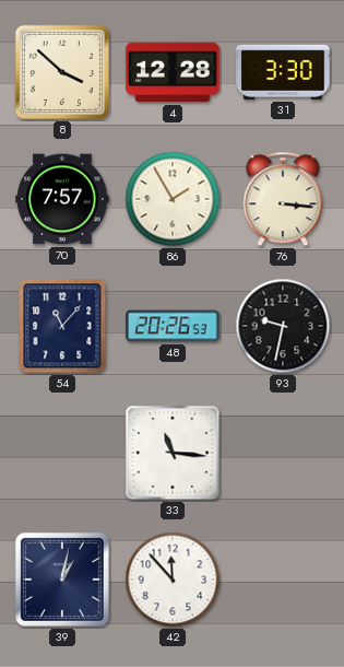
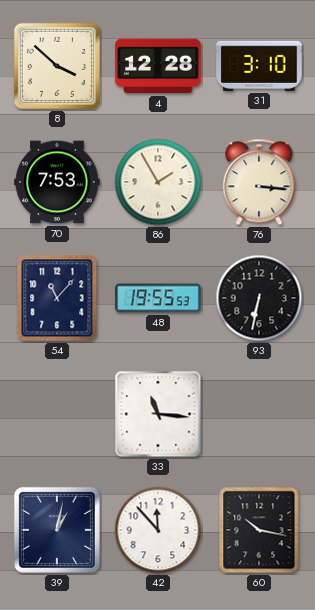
31: 3:30 -> 3:10
70: 7:57 -> 7:53
48: 20:26 -> 19:55
93: 9:32 -> 6:32
60: none -> 10:17
